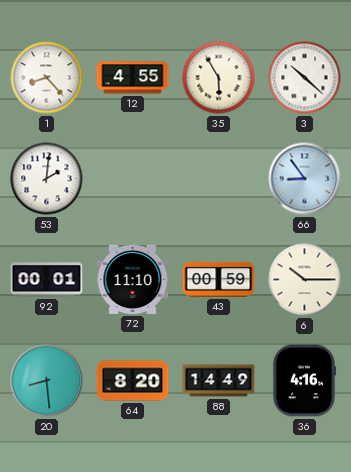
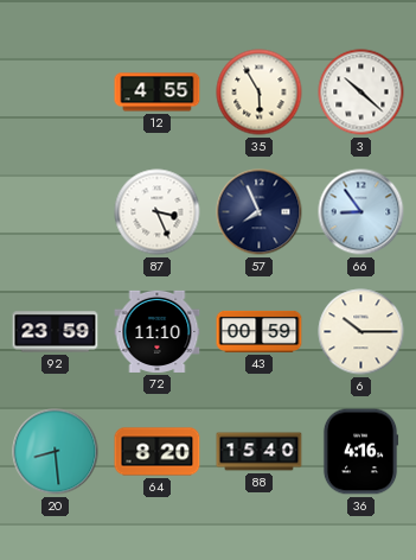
1: 8:23 -> none
53: 2:01 -> none
87: none -> 3:26
57: none -> 7:56
92: 00:01 -> 23:59
88: 14:49 -> 15:40
